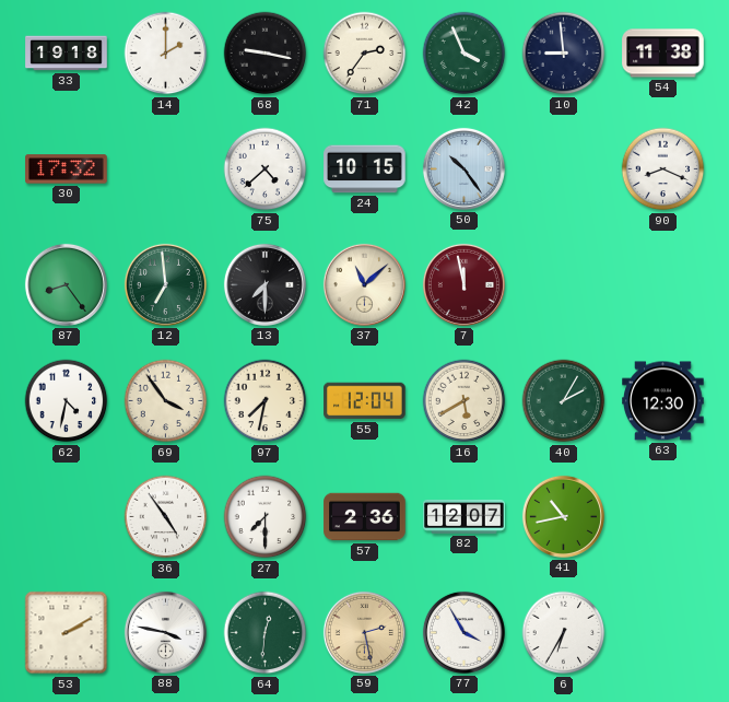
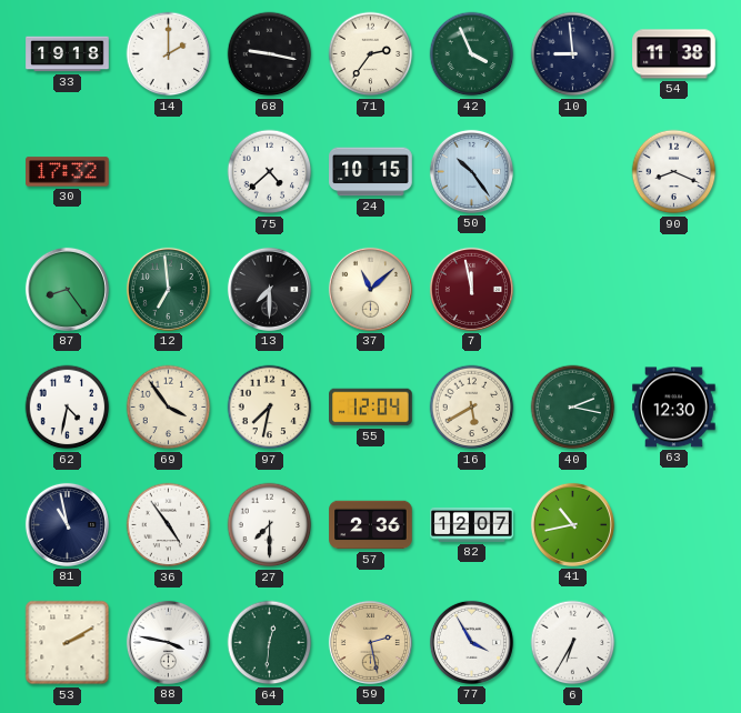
40: 2:05 -> 2:17
81: none -> 10:58
